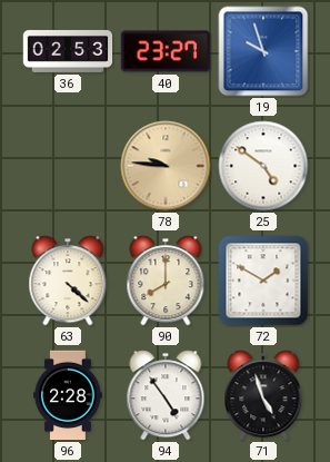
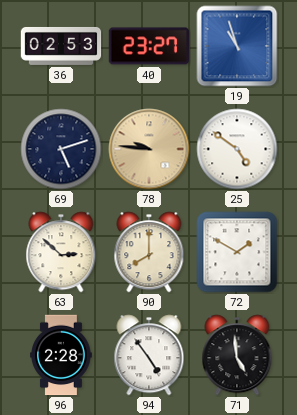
19: 9:57 -> 10:57
69: none -> 5:12
63: 4:22 -> 2:52
71: 4:57 -> 4:59
